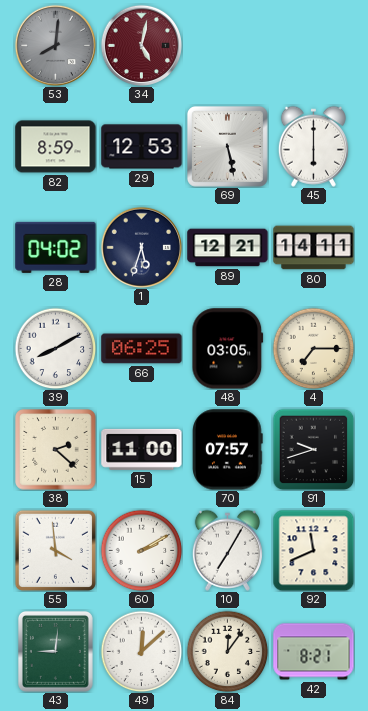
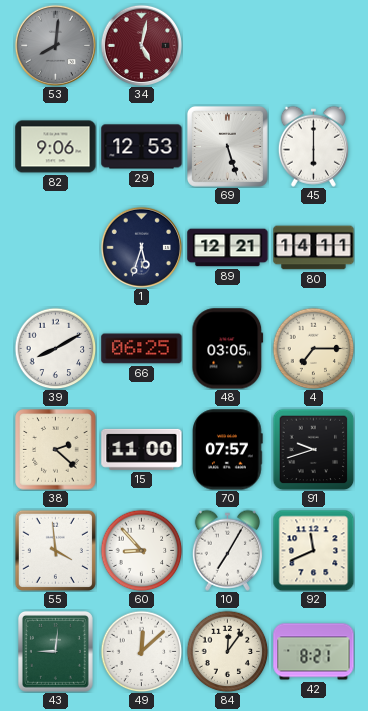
82: 8:59 -> 9:06
69: 5:28 -> 5:27
28: 04:02 -> none
60: 2:10 -> 8:53
